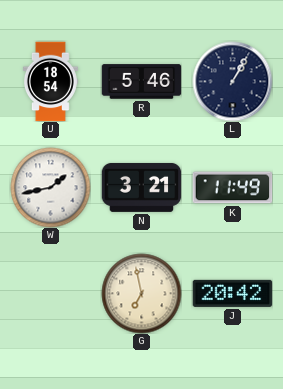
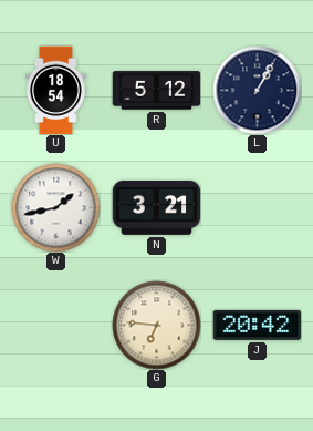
R: 5:46 -> 5:12
K: 11:49 -> none
G: 6:58 -> 6:46
